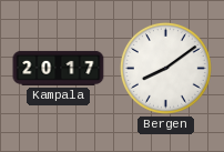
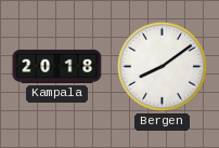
Kampala: 20:17 -> 20:18
